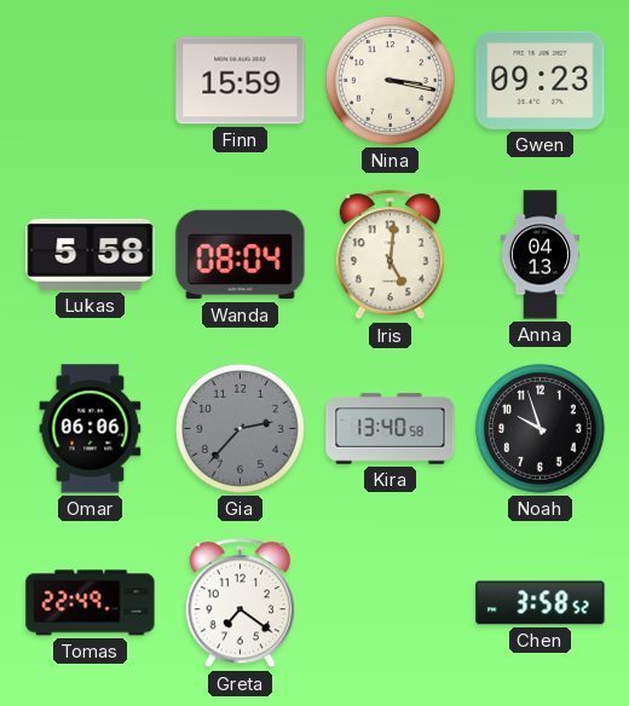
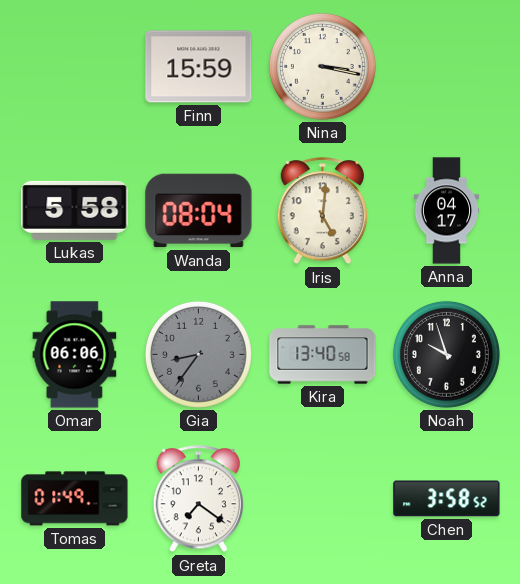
Gwen: 09:23 -> none
Anna: 04:13 -> 04:17
Gia: 2:37 -> 8:36
Tomas: 22:49 -> 01:49
